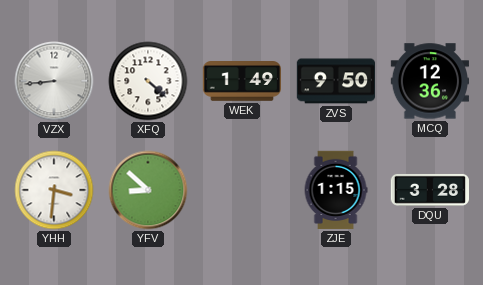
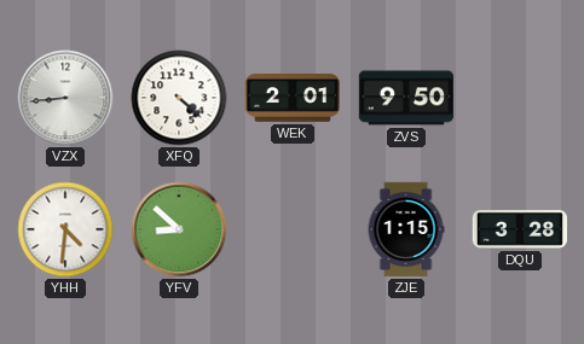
WEK: 1:49 -> 2:01
MCQ: 12:36 -> none
YHH: 3:31 -> 4:31
